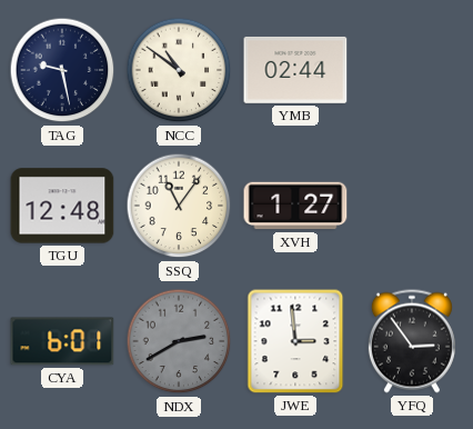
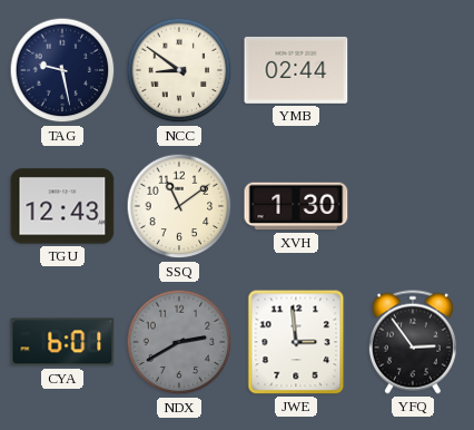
NCC: 10:51 -> 8:51
TGU: 12:48 -> 12:43
SSQ: 11:06 -> 11:09
XVH: 1:27 -> 1:30
